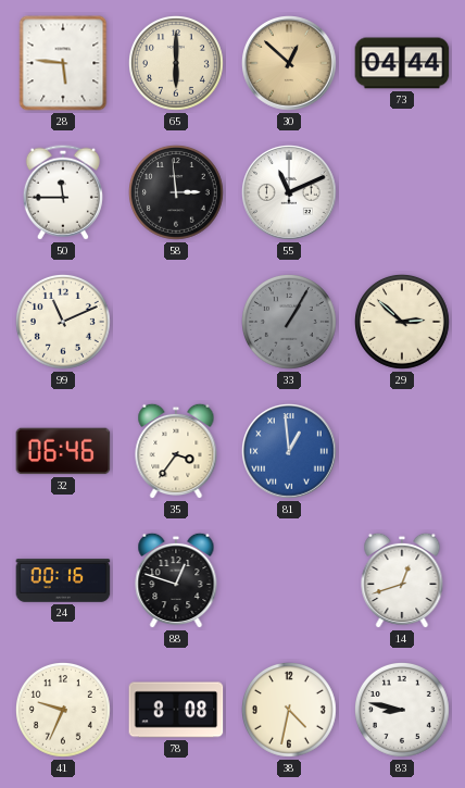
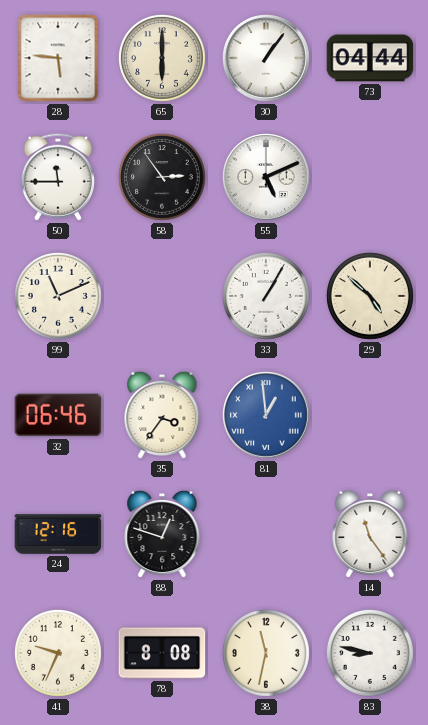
30: 12:52 -> 1:06
30 dial: champagne -> white
58: 2:59 -> 2:54
55: 11:11 -> 5:11
33 dial: grey -> white
29: 2:52 -> 4:52
24: 00:16 -> 12:16
14: 12:42 -> 11:24
38: 4:32 -> 11:32
